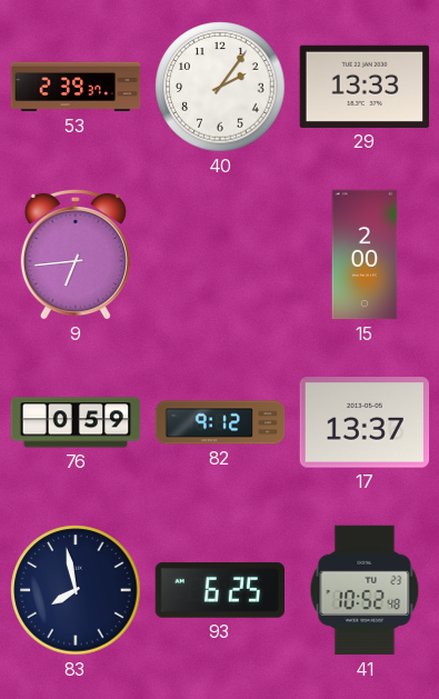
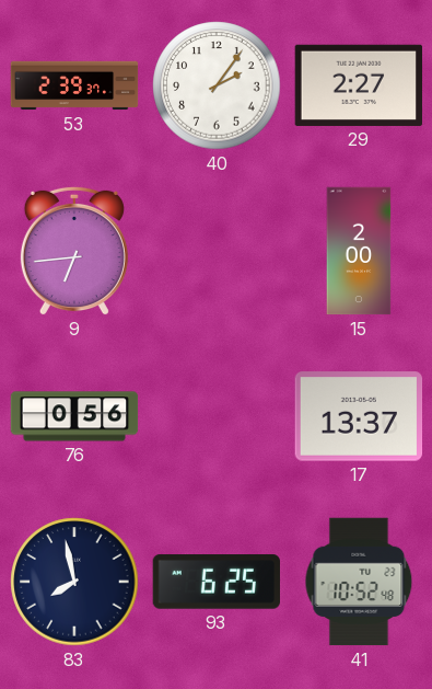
29: 13:33 -> 2:27
76: 0:59 -> 0:56
82: 9:12 -> none
